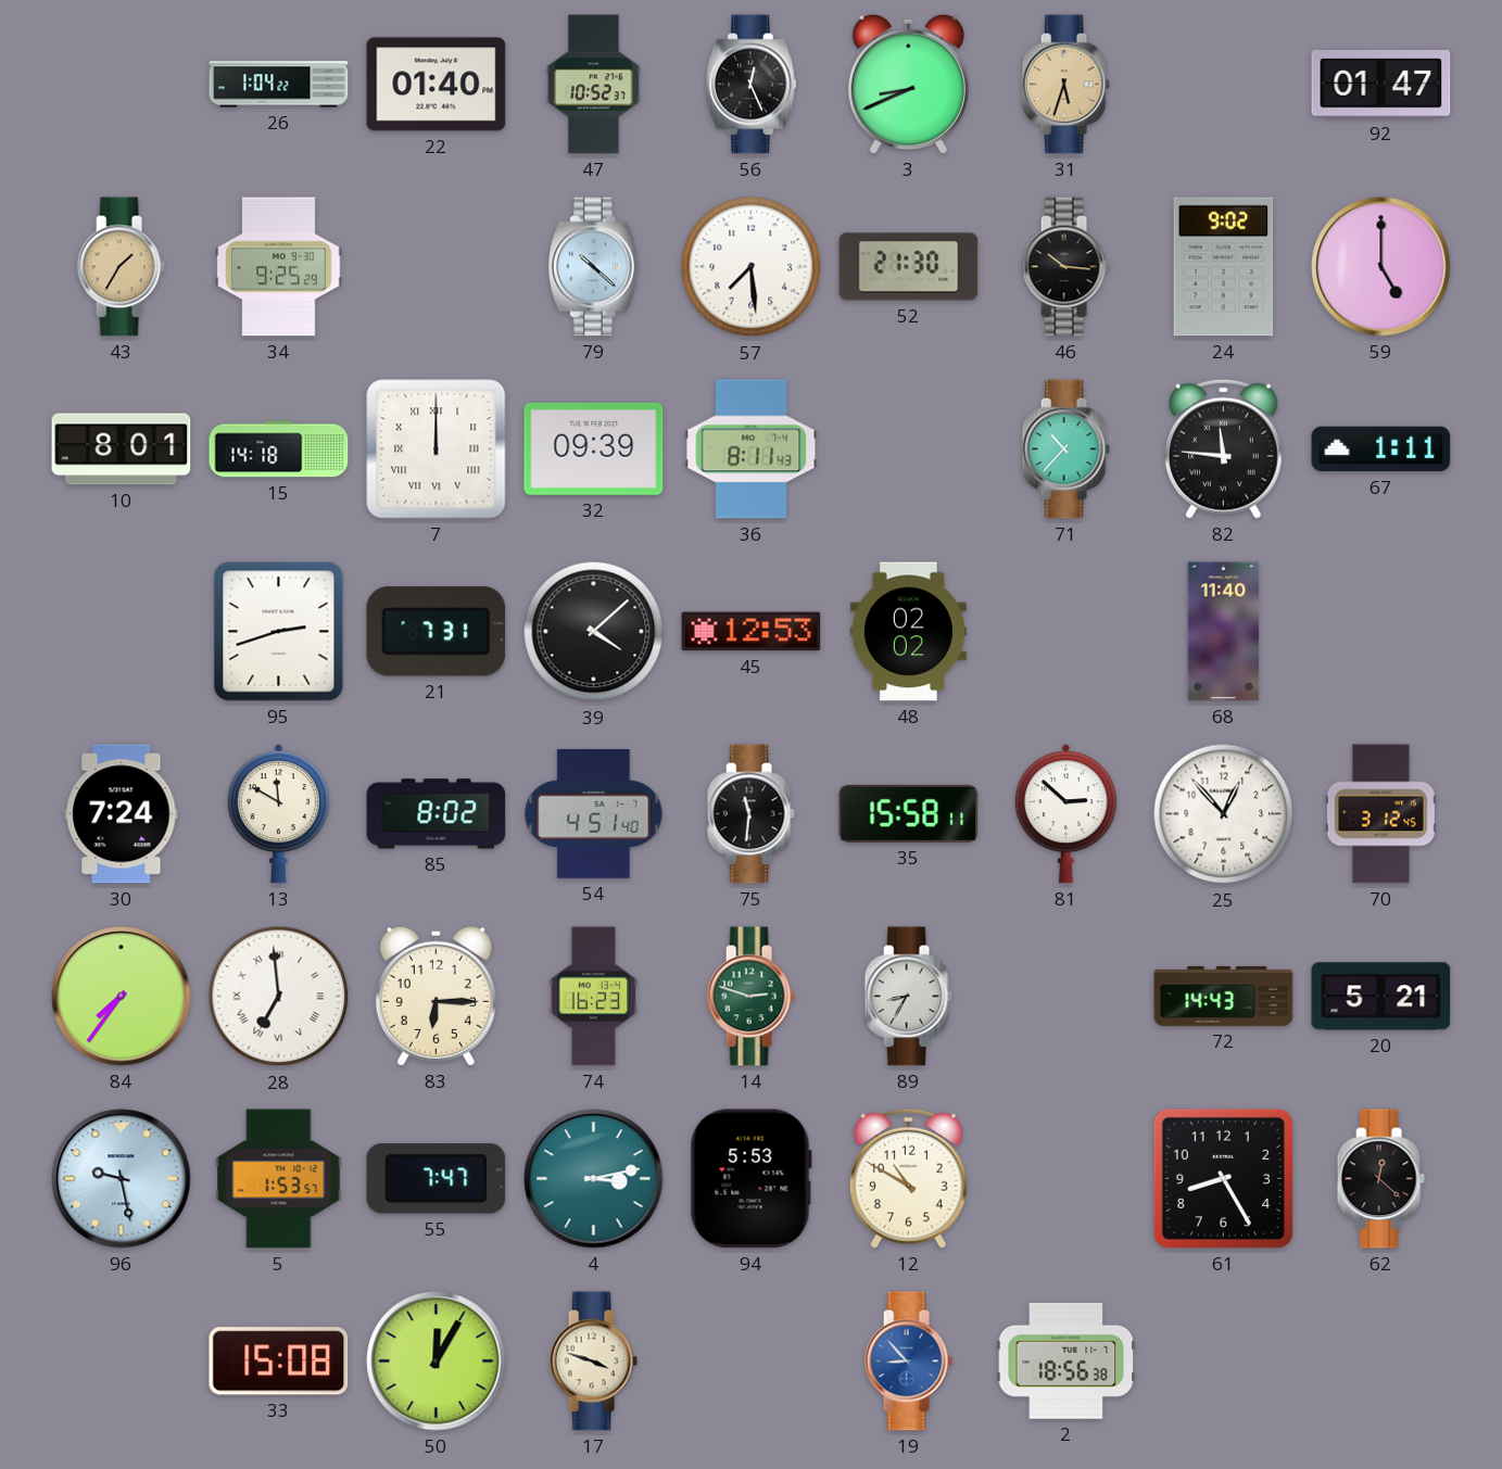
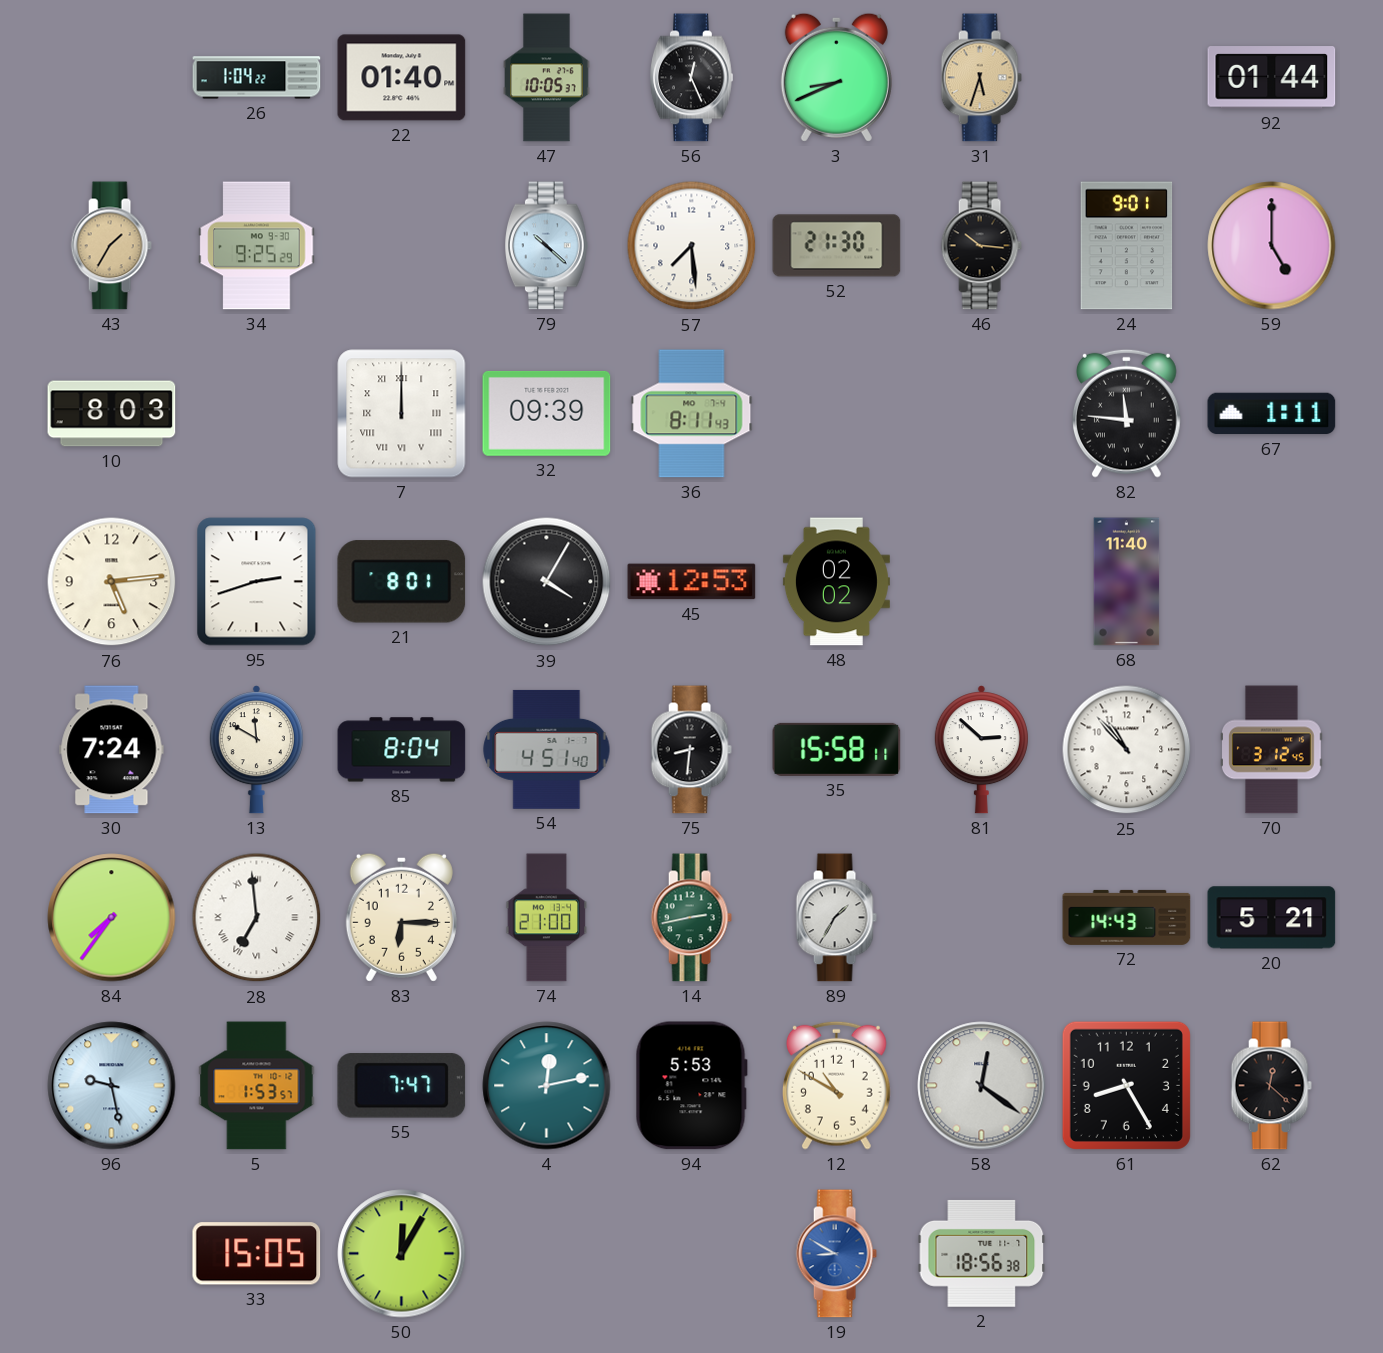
47: 10:52 -> 10:05
92: 01:47 -> 01:44
24: 9:02 -> 9:01
10: 8:01 -> 8:03
15: 14:18 -> none
71: 10:37 -> none
76: none -> 5:14
21: 7:31 -> 8:01
39: 4:08 -> 4:05
85: 8:02 -> 8:04
75: 11:31 -> 8:31
25: 12:53 -> 10:53
74: 16:23 -> 21:00
14: 2:48 -> 2:43
89: 8:35 -> 1:35
4: 3:13 -> 12:13
58: none -> 12:21
33: 15:08 -> 15:05
17: 3:48 -> none
19: 8:53 -> 8:50
